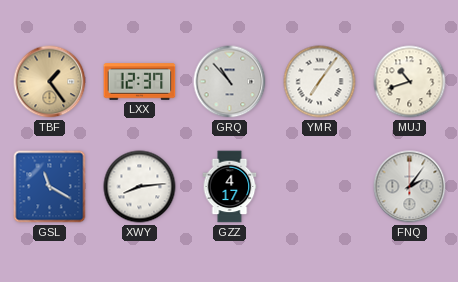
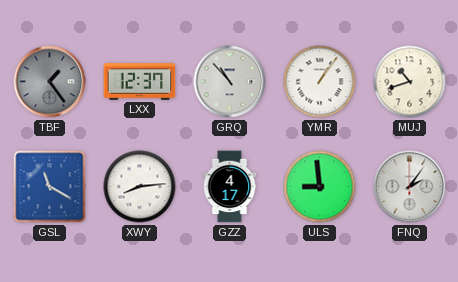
TBF dial: champagne -> grey
YMR: 7:06 -> 1:06
ULS: none -> 8:59
